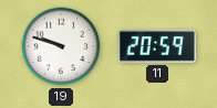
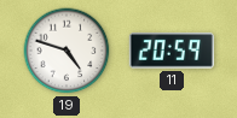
19: 9:48 -> 4:48
